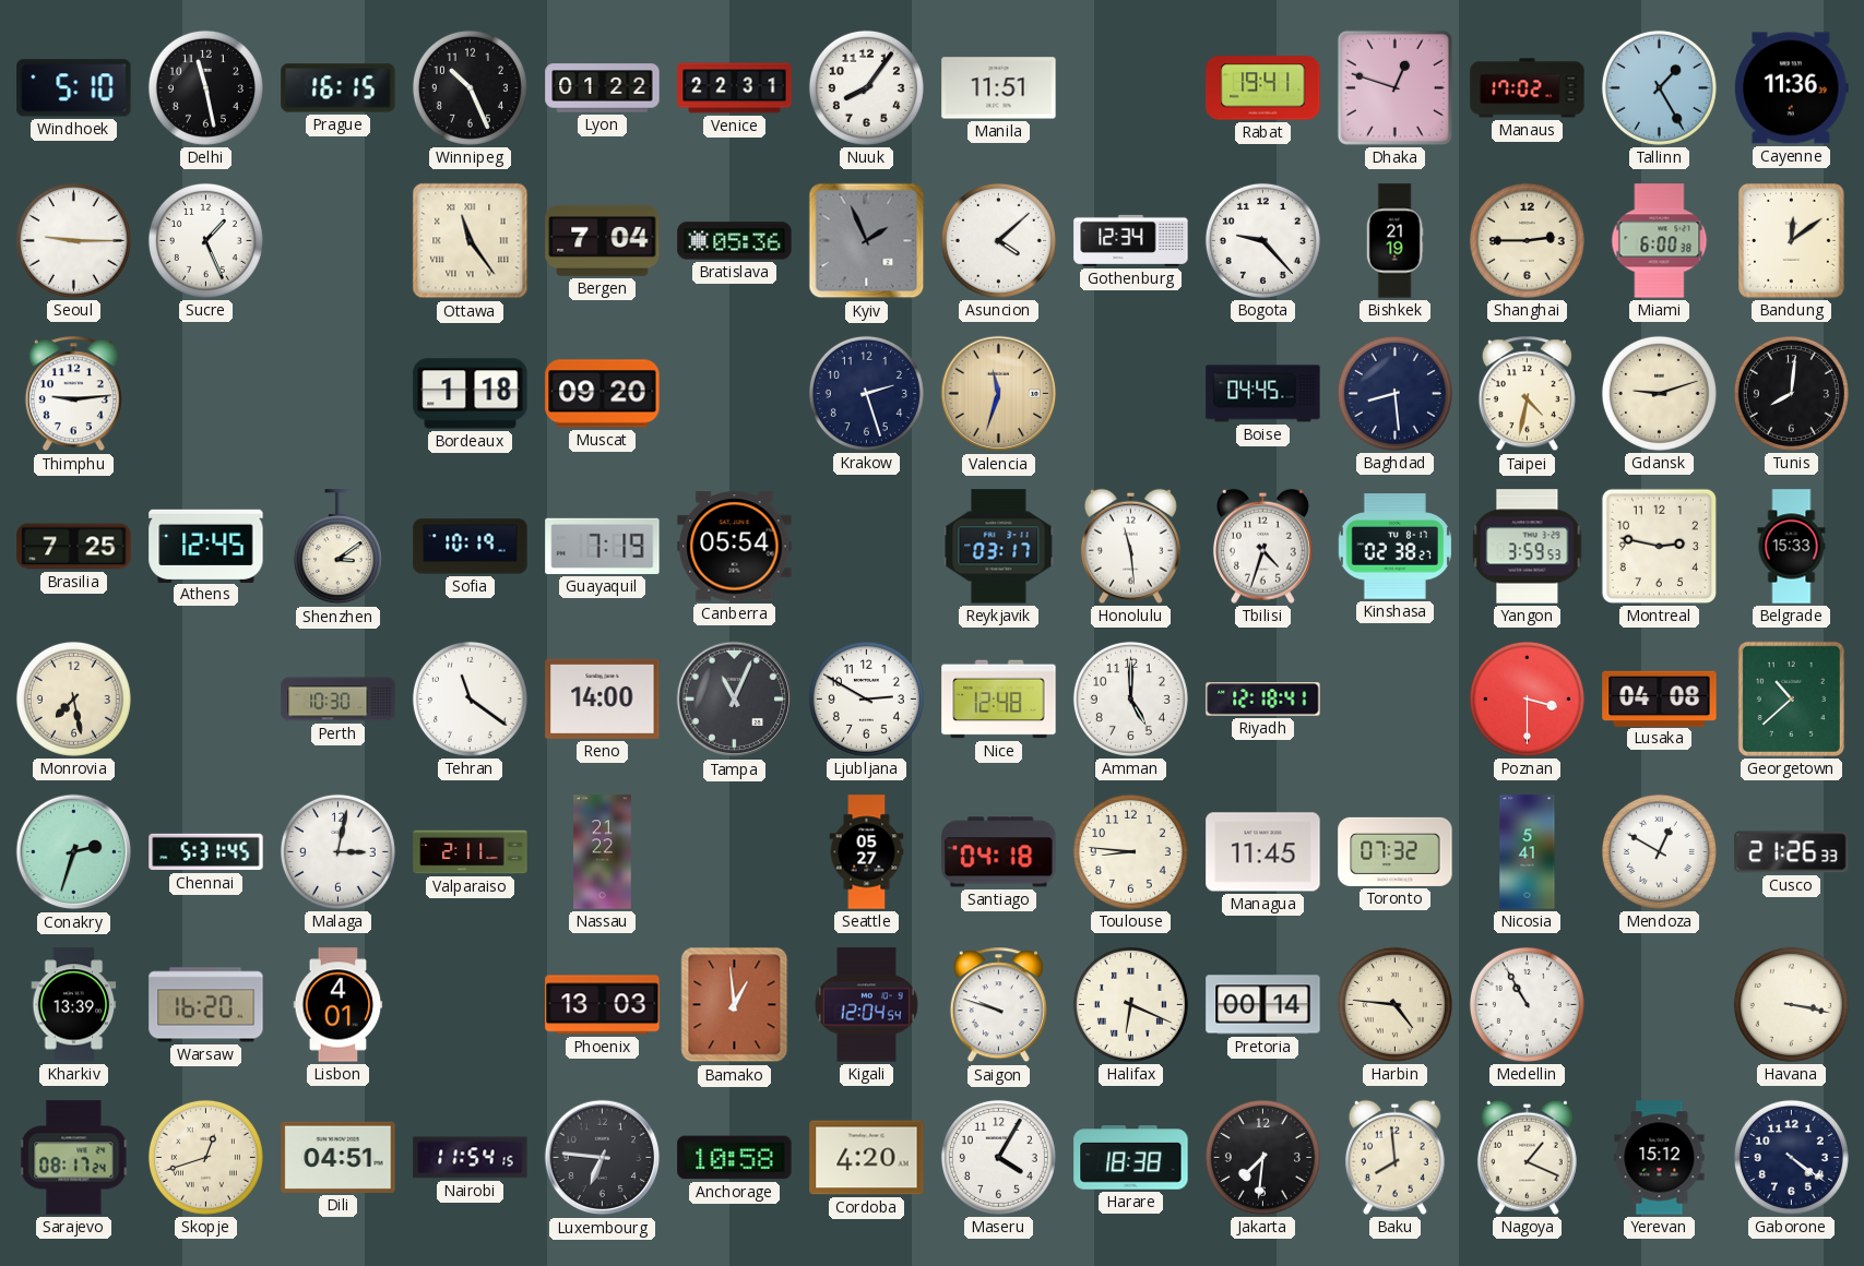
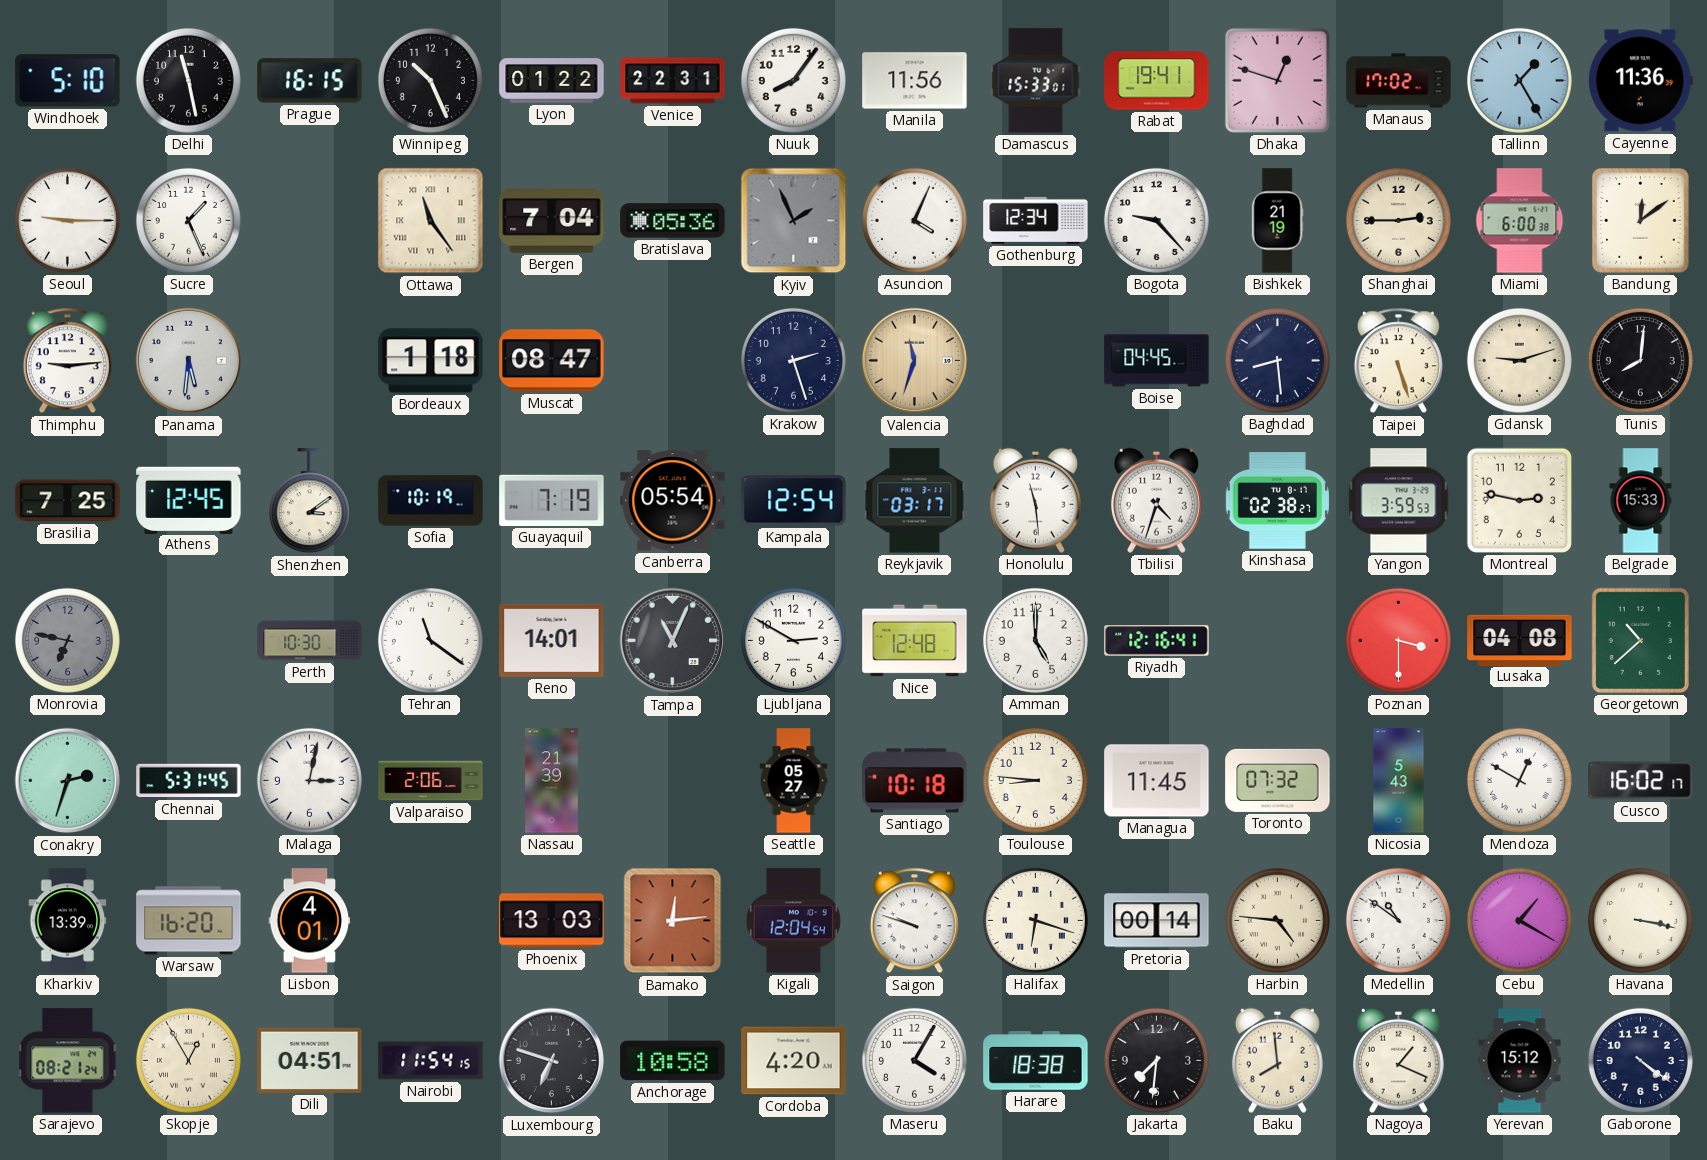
Manila: 11:51 -> 11:56
Damascus: none -> 15:33
Asuncion: 4:08 -> 4:04
Panama: none -> 5:31
Muscat: 09:20 -> 08:47
Taipei: 4:32 -> 5:27
Kampala: none -> 12:54
Monrovia: 7:28 -> 6:47
Monrovia dial: cream -> grey
Reno: 14:00 -> 14:01
Riyadh: 12:18 -> 12:16
Valparaiso: 2:11 -> 2:06
Nassau: 21:22 -> 21:39
Santiago: 04:18 -> 10:18
Nicosia: 5:41 -> 5:43
Cusco: 21:26 -> 16:02
Bamako: 12:59 -> 12:14
Halifax: 6:19 -> 6:18
Medellin: 10:55 -> 10:51
Cebu: none -> 1:20
Sarajevo: 08:17 -> 08:21
Skopje: 12:42 -> 12:55
Luxembourg: 6:46 -> 6:48
